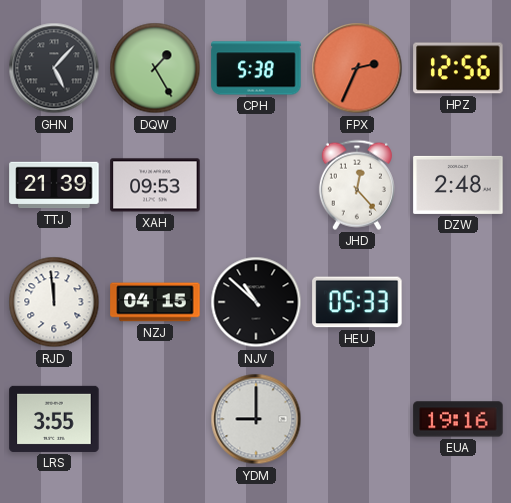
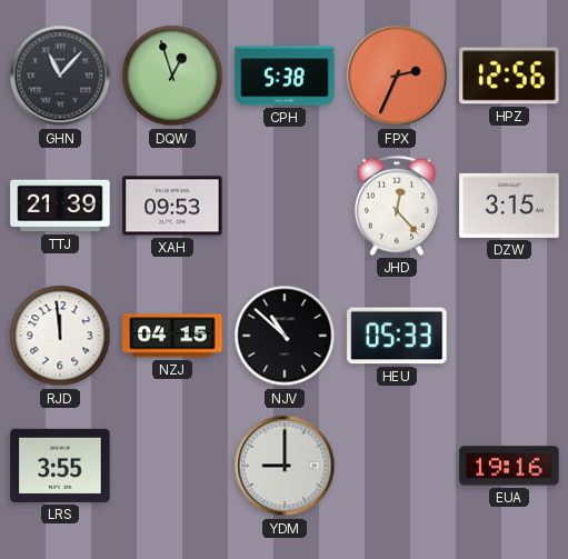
GHN: 5:07 -> 11:07
DQW: 1:25 -> 12:57
DZW: 2:48 -> 3:15
